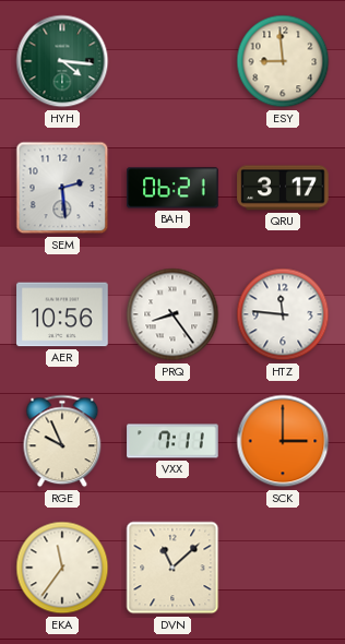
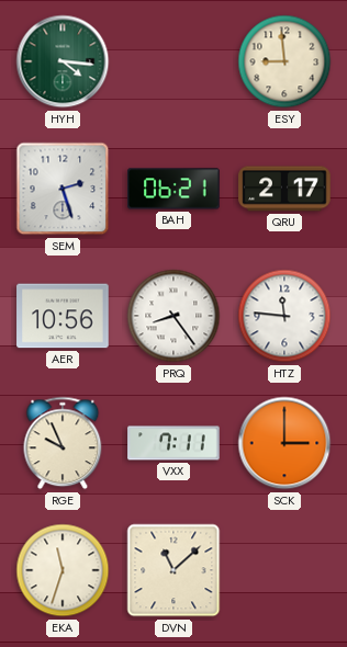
SEM: 2:29 -> 2:27
QRU: 3:17 -> 2:17
EKA: 11:36 -> 11:33
